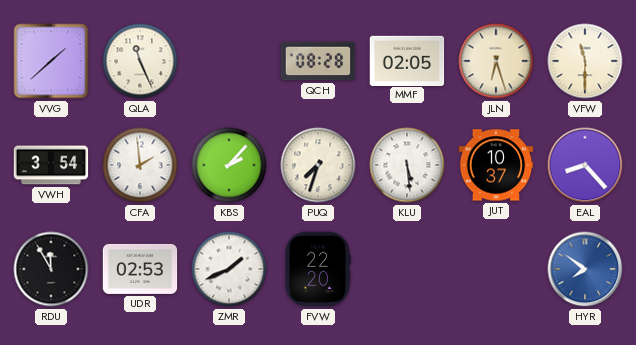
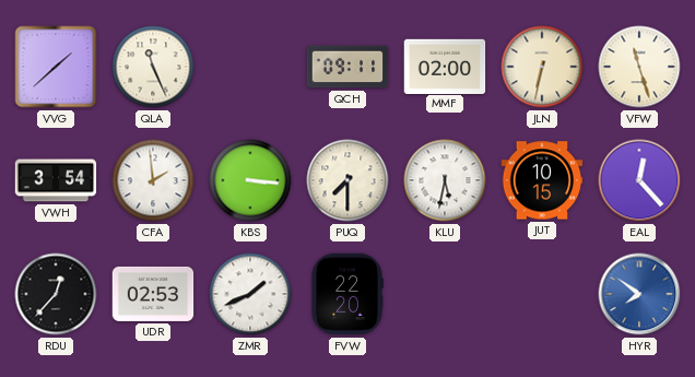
QCH: 08:28 -> 09:11
MMF: 02:05 -> 02:00
JLN: 6:27 -> 6:32
VFW: 11:30 -> 11:27
KBS: 2:07 -> 3:16
PUQ: 7:33 -> 7:30
KLU: 5:29 -> 5:32
JUT: 10:37 -> 10:15
EAL: 8:23 -> 12:23
RDU: 11:55 -> 12:37
